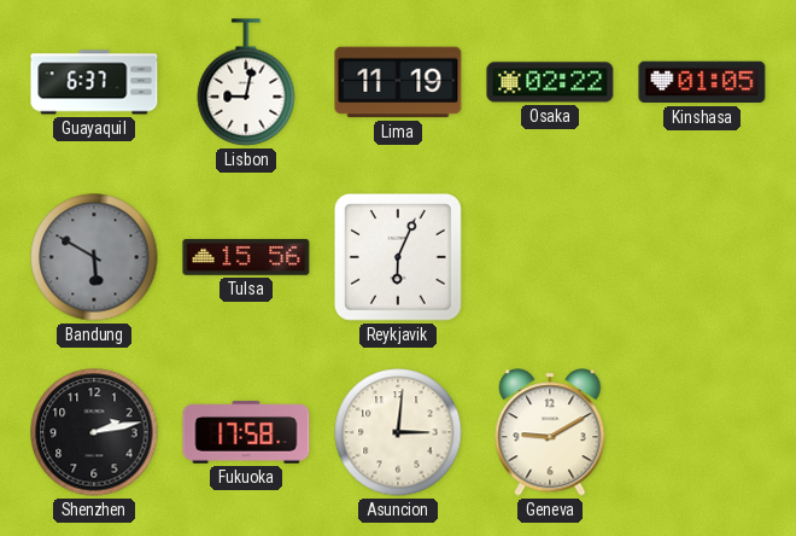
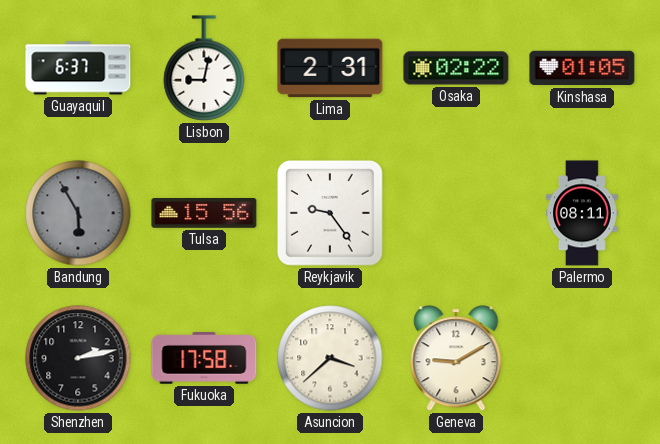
Lima: 11:19 -> 2:31
Bandung: 5:50 -> 5:55
Reykjavik: 6:04 -> 9:24
Palermo: none -> 08:11
Asuncion: 3:01 -> 3:38
